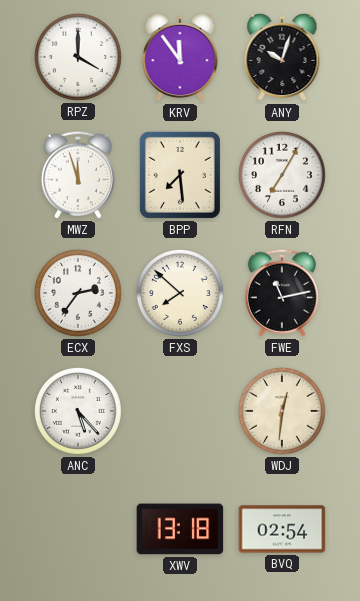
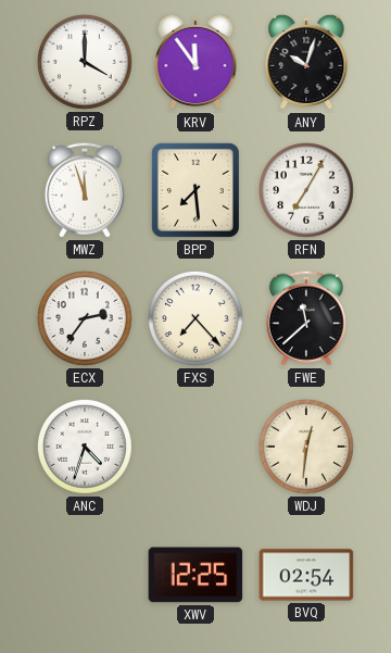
FXS: 7:52 -> 7:23
FWE: 11:13 -> 11:38
ANC: 5:23 -> 4:33
XWV: 13:18 -> 12:25
